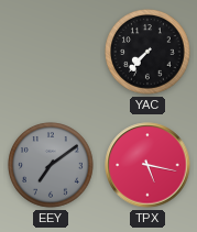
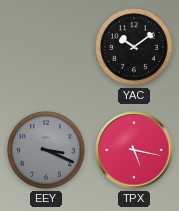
YAC: 7:37 -> 10:09
EEY: 7:09 -> 3:19
